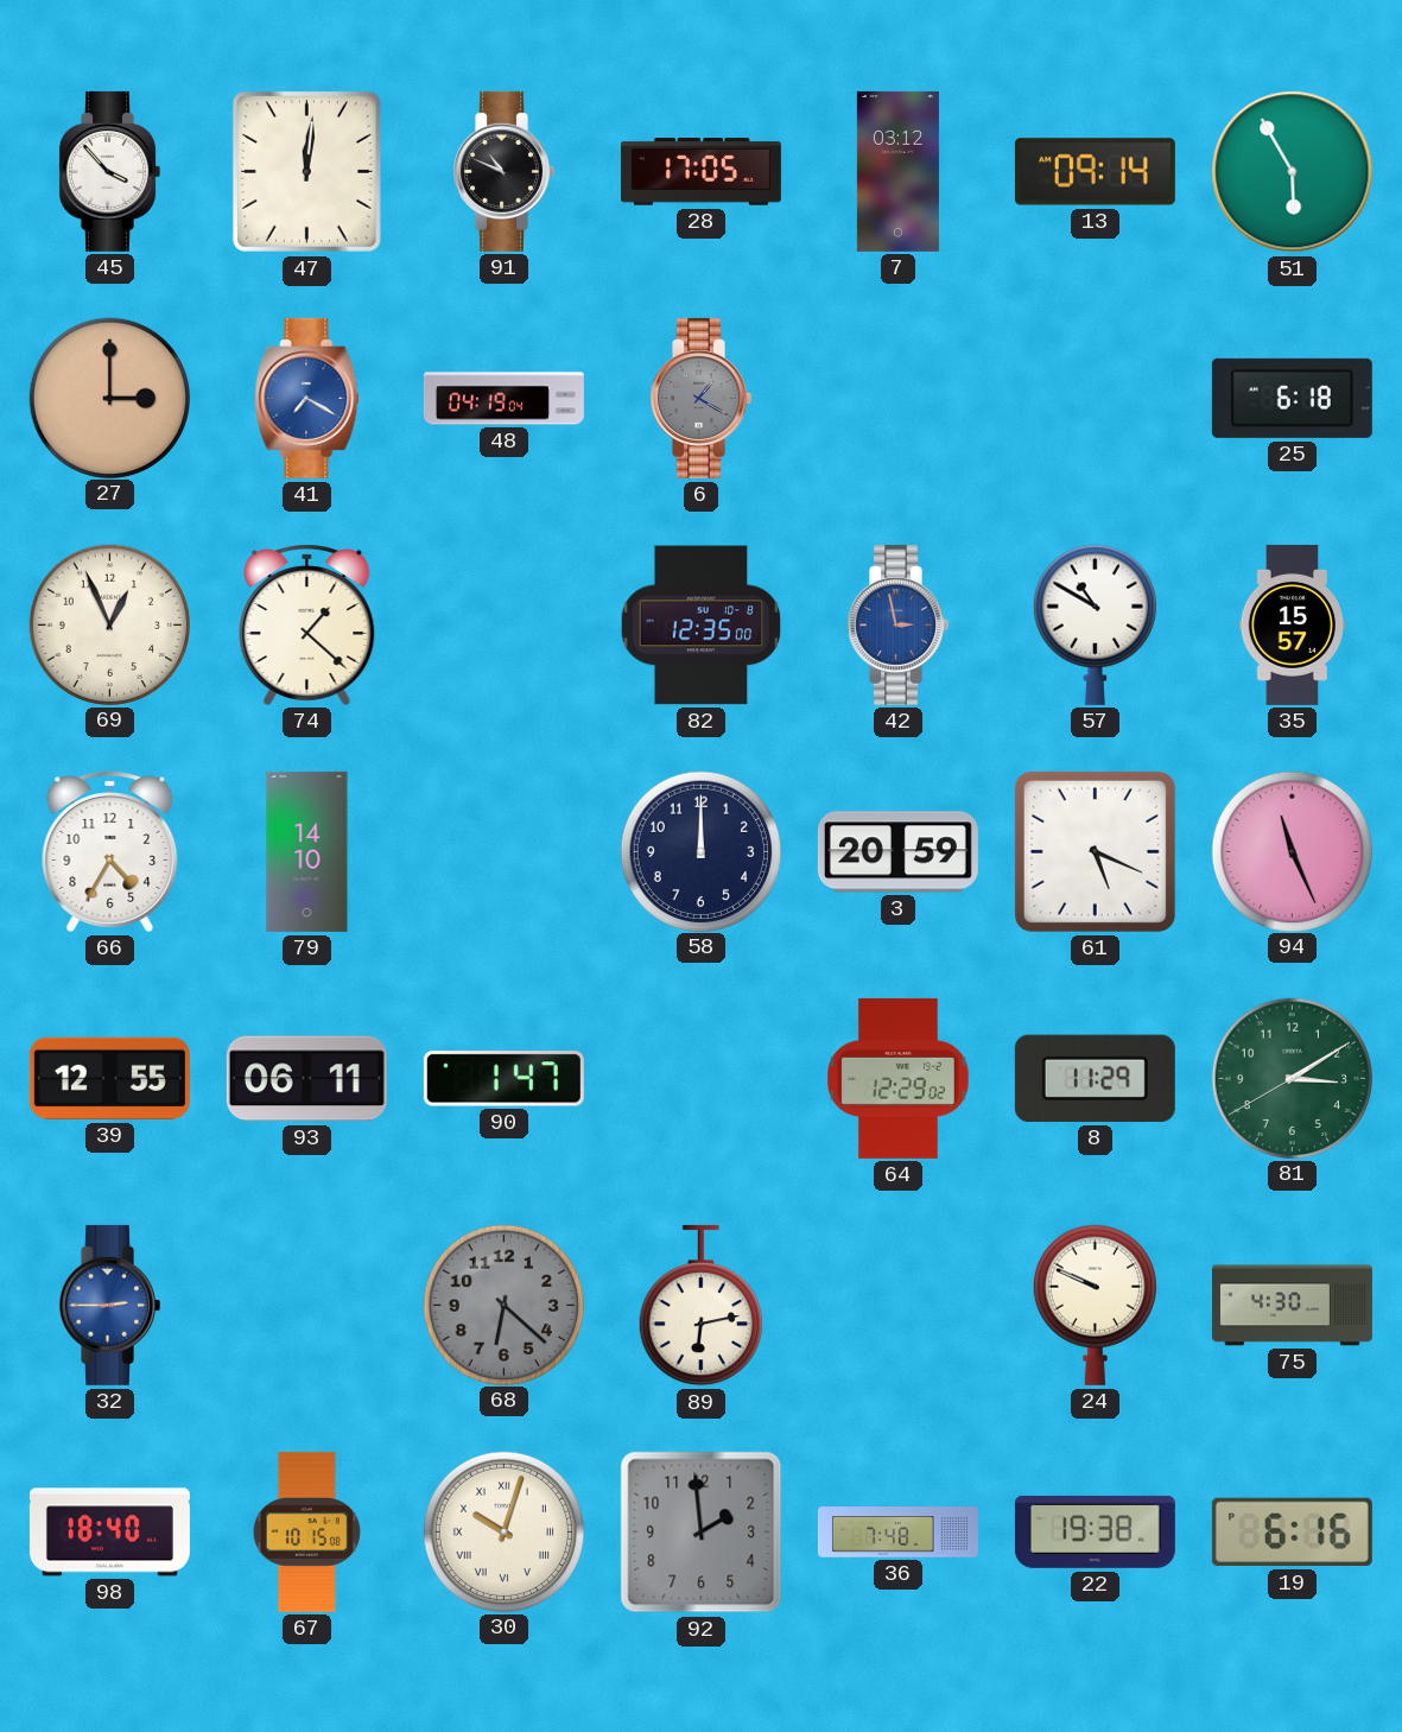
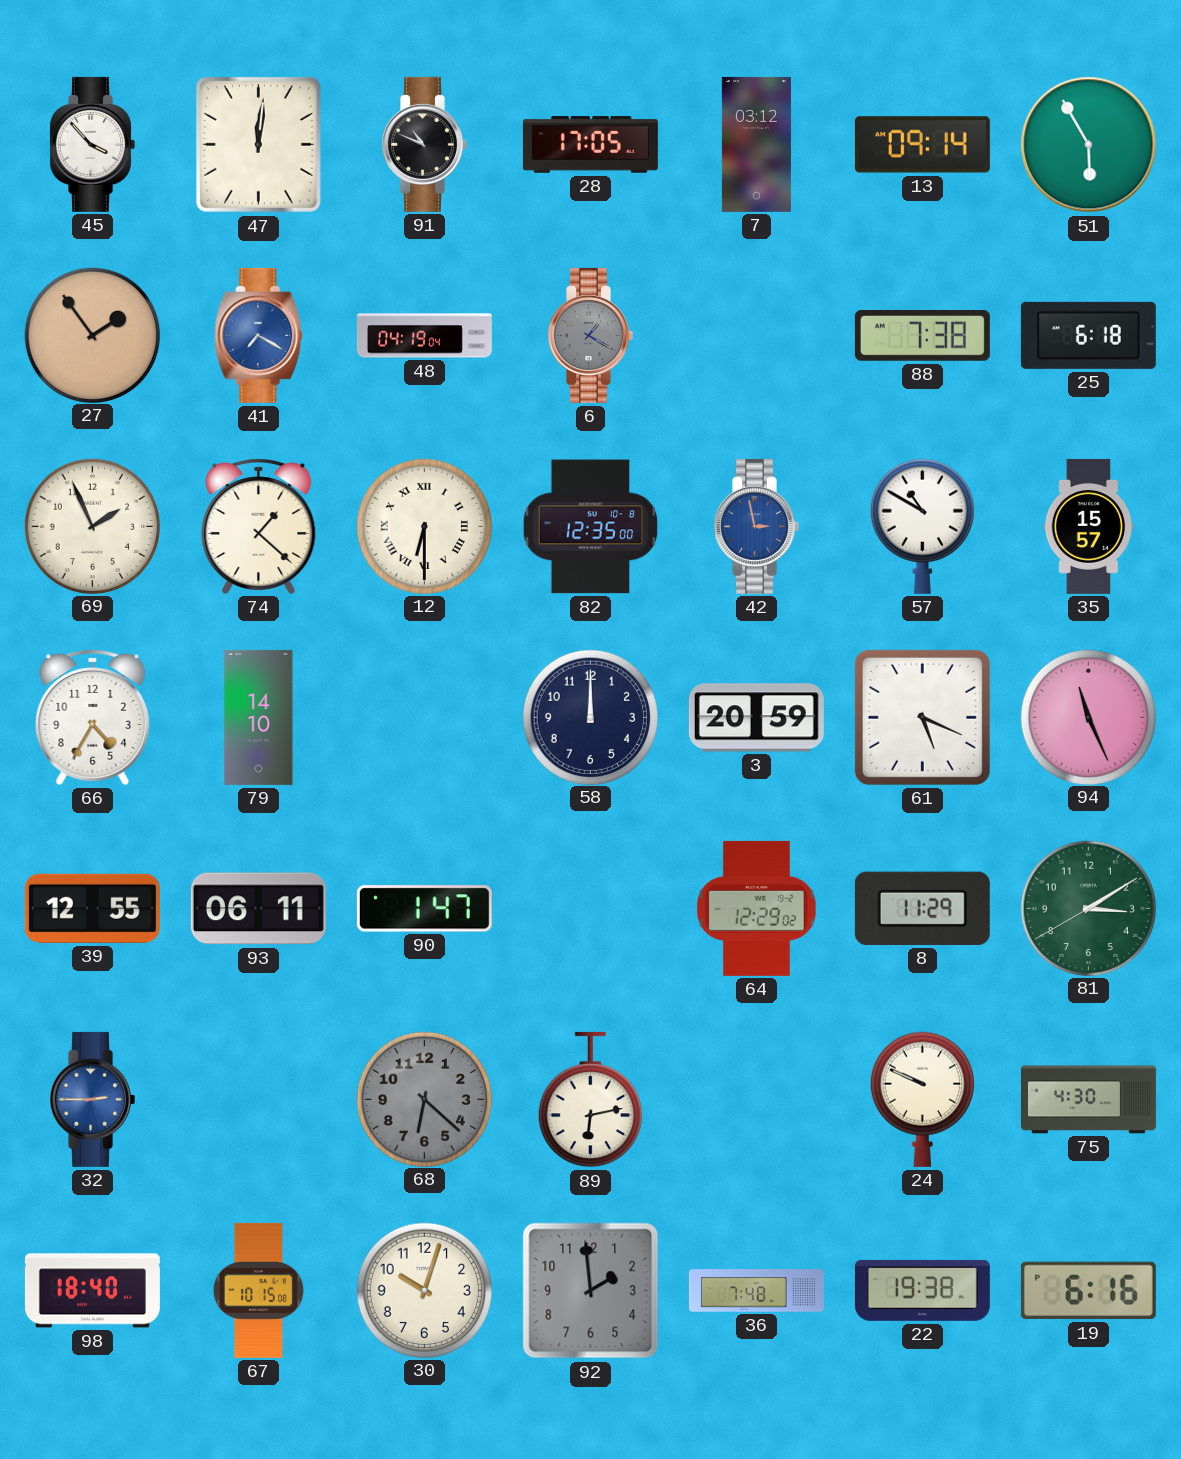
27: 3:00 -> 1:54
88: none -> 7:38
69: 12:56 -> 1:56
12: none -> 6:30
30 numerals: Roman -> Arabic
